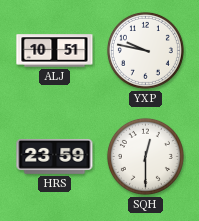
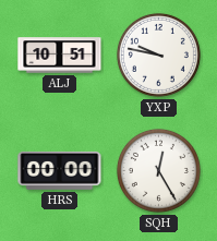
HRS: 23:59 -> 00:00
SQH: 12:30 -> 12:25
